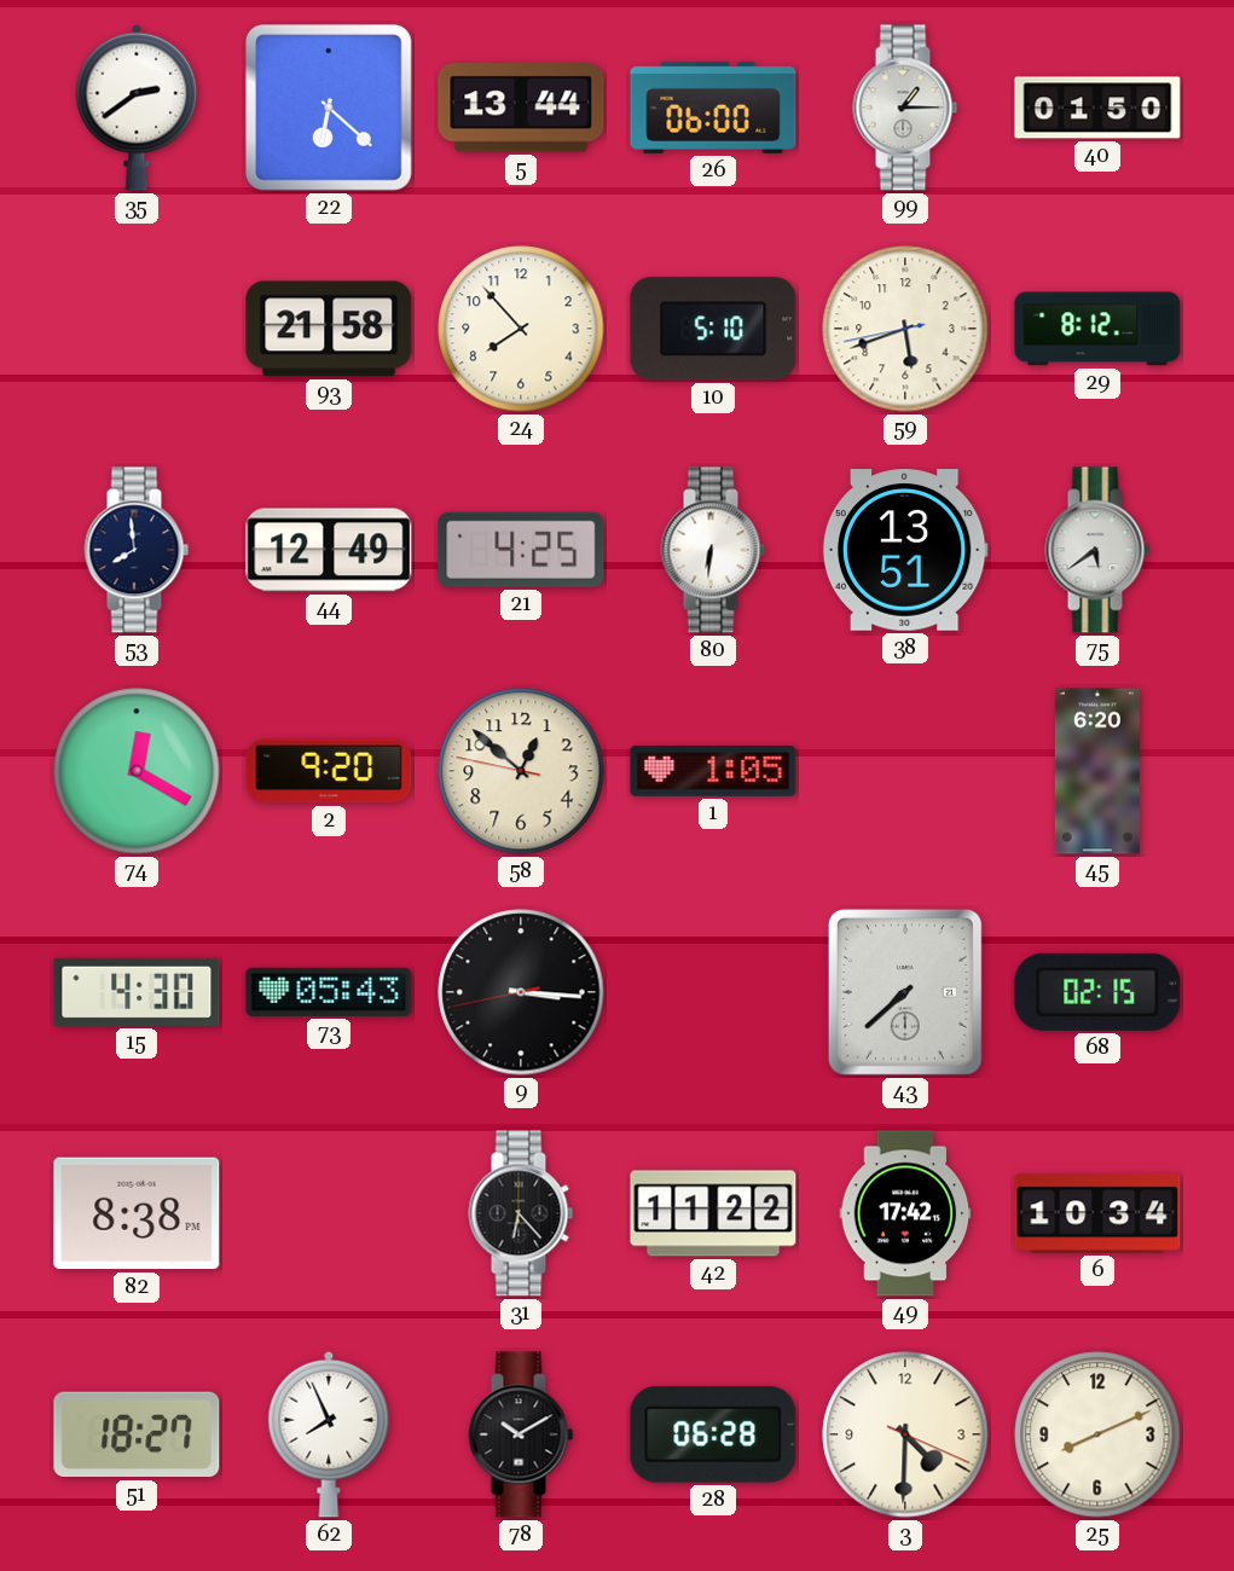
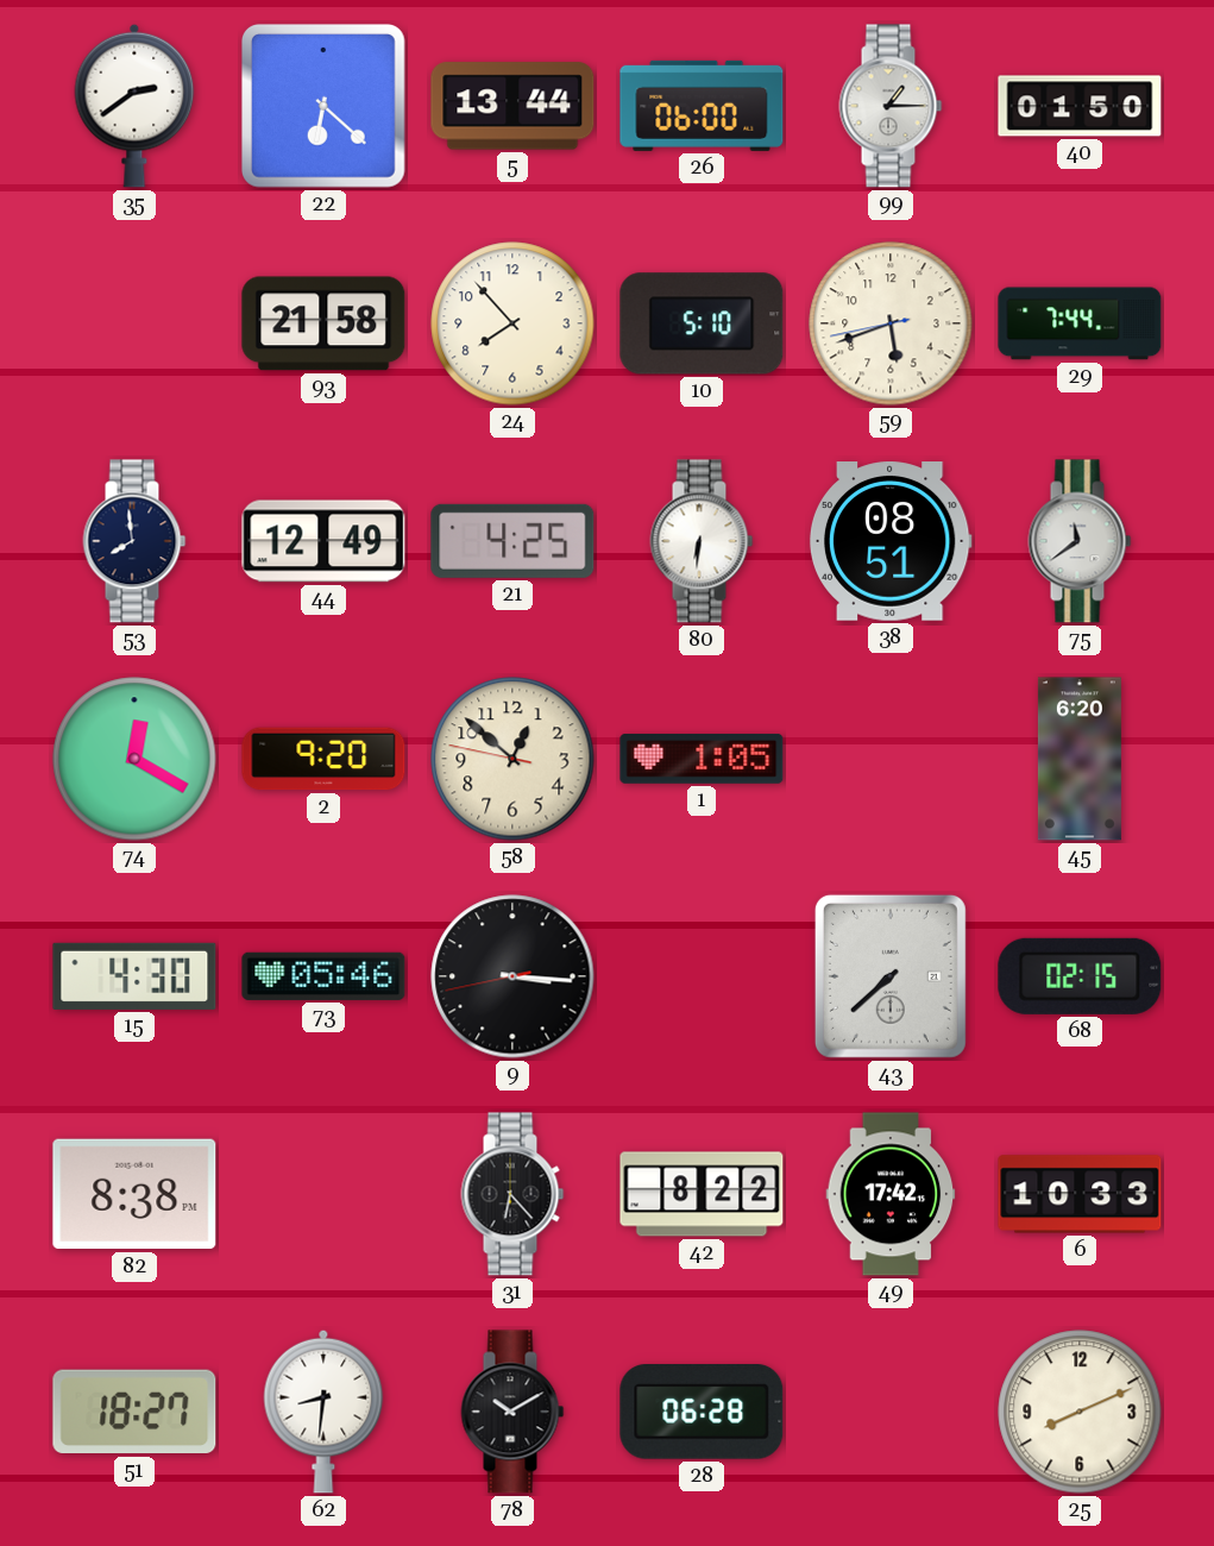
29: 8:12 -> 7:44
38: 13:51 -> 08:51
75: 5:39 -> 11:39
73: 05:43 -> 05:46
42: 11:22 -> 8:22
6: 10:34 -> 10:33
62: 7:56 -> 8:31
3: 4:30 -> none
